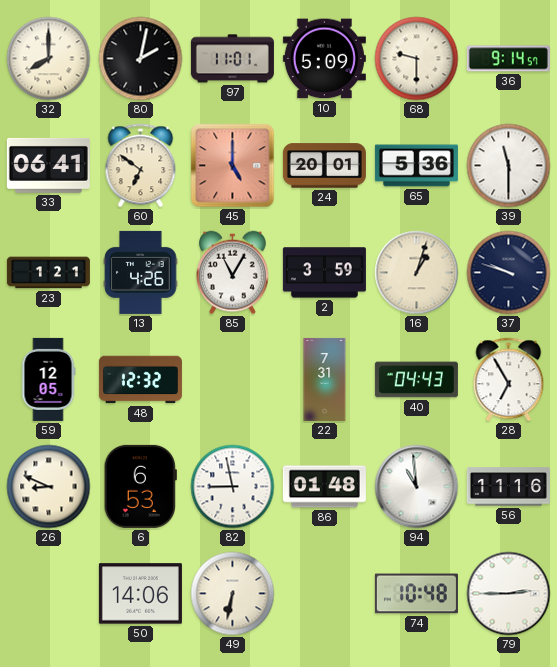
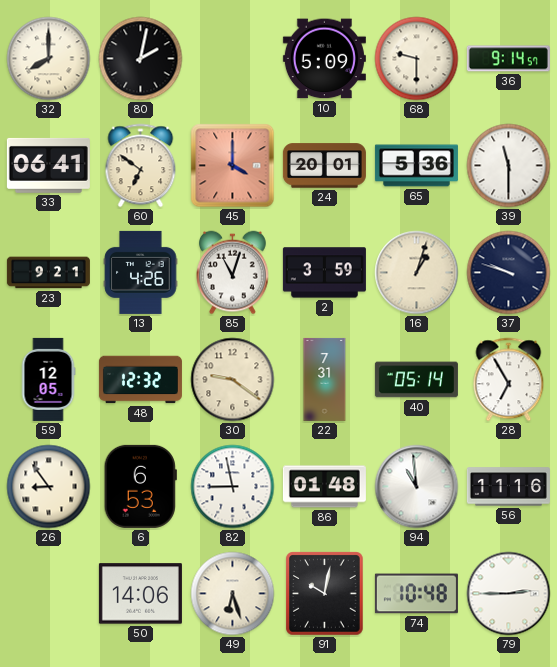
97: 11:01 -> none
45: 5:00 -> 4:00
23: 1:21 -> 9:21
85: 11:05 -> 11:03
30: none -> 9:21
40: 04:43 -> 05:14
26: 8:49 -> 8:54
49: 6:32 -> 6:27
91: none -> 10:02
